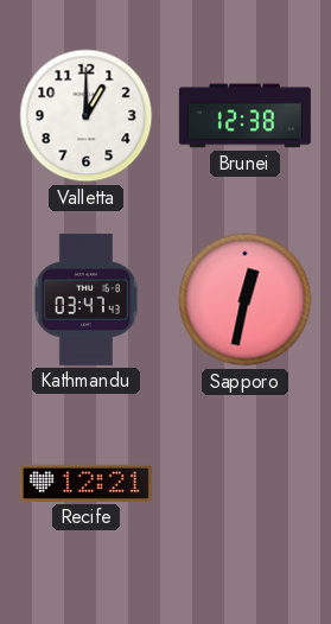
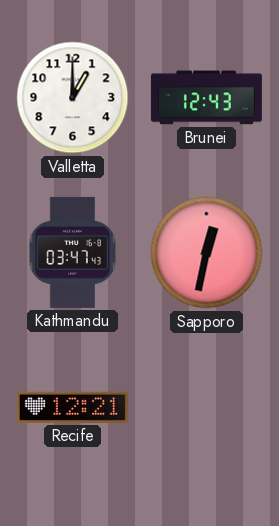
Brunei: 12:38 -> 12:43
